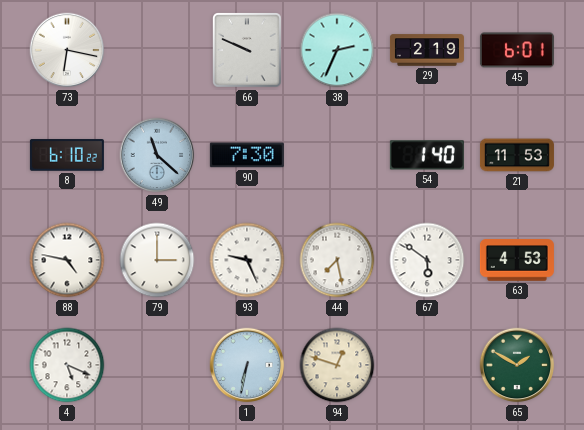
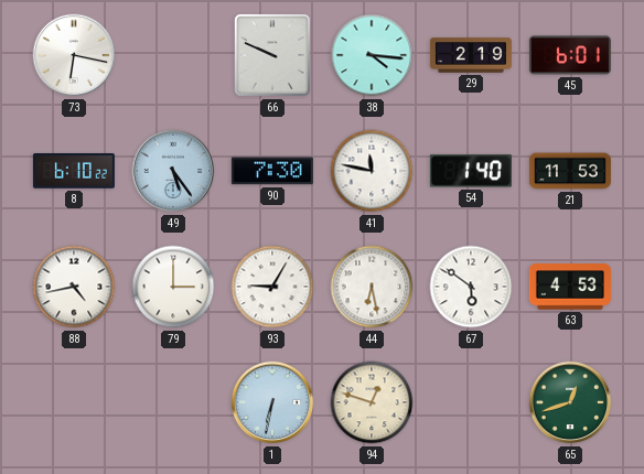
38: 2:34 -> 4:16
49: 11:22 -> 5:24
41: none -> 11:47
88: 4:47 -> 4:43
93: 9:26 -> 9:05
44: 7:28 -> 6:28
4: 5:19 -> none
65: 1:50 -> 12:42
